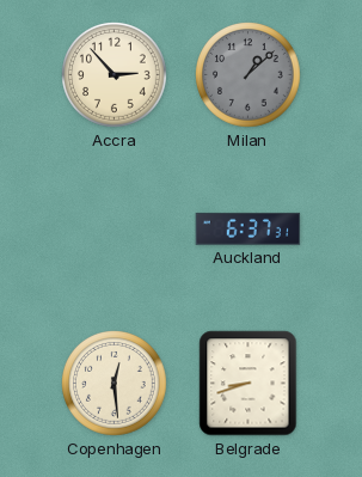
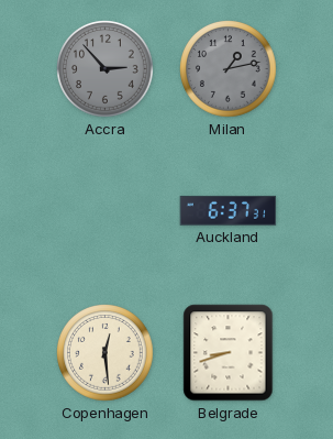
Accra dial: cream -> grey
Milan: 1:08 -> 1:13
